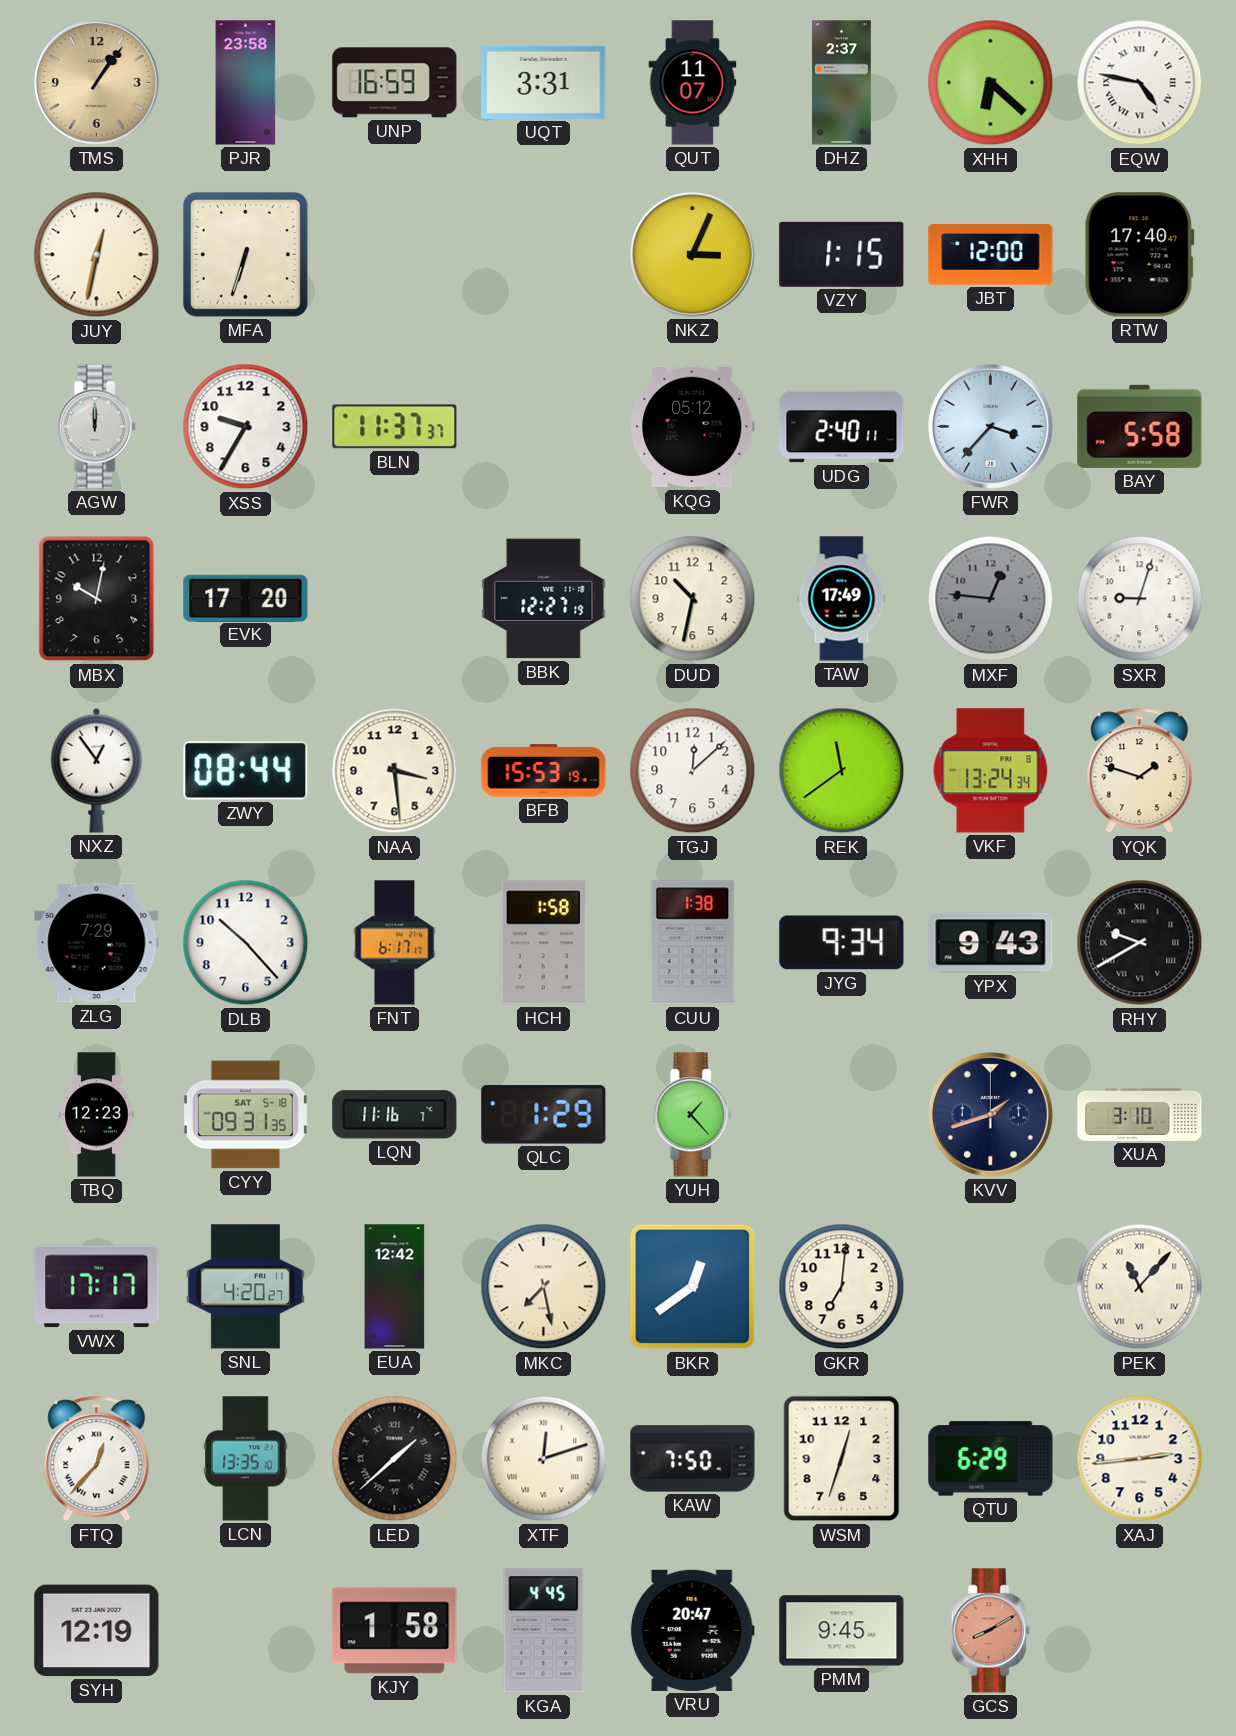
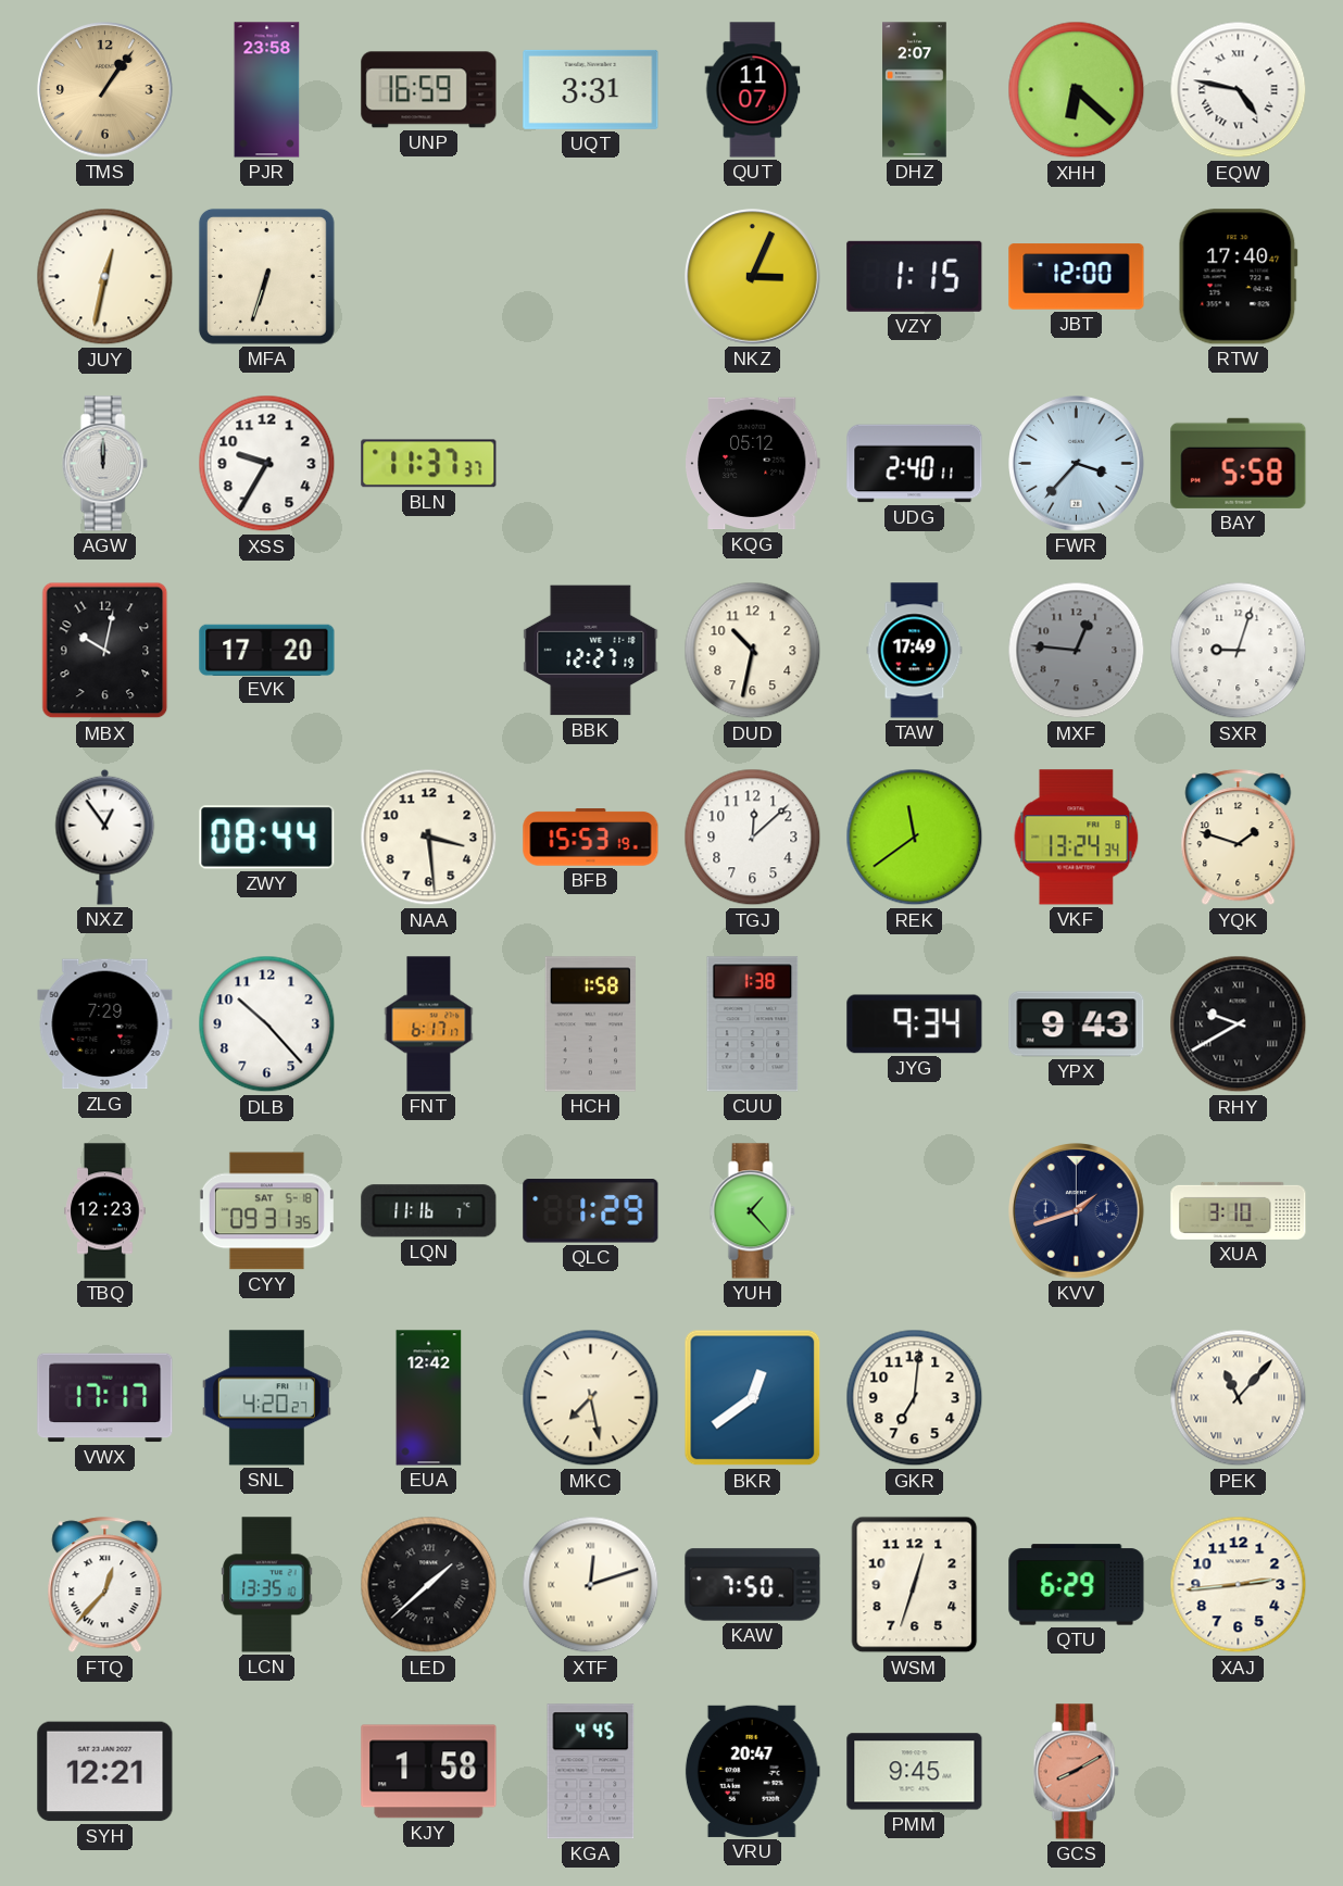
DHZ: 2:37 -> 2:07
SYH: 12:19 -> 12:21
